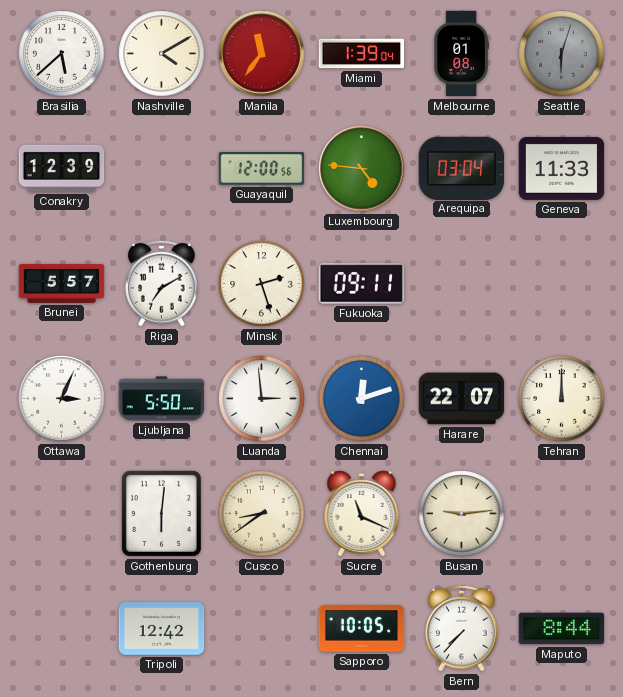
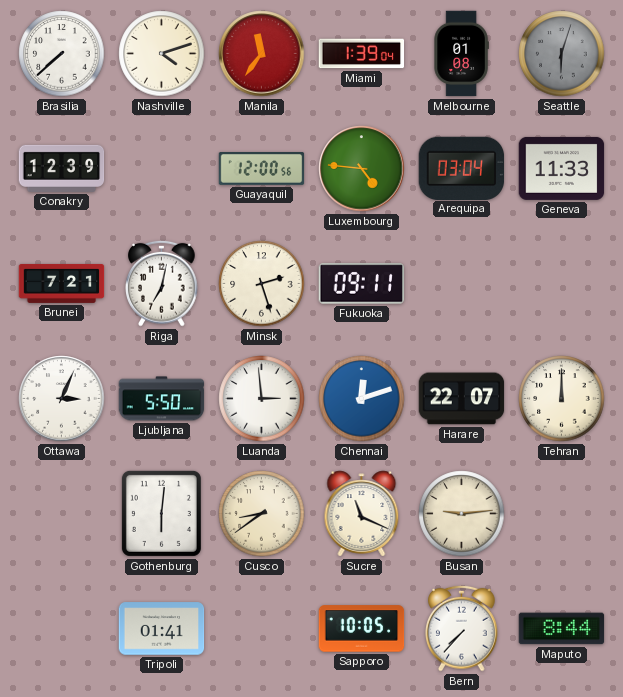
Brasilia: 5:38 -> 7:38
Nashville: 4:10 -> 4:12
Brunei: 5:57 -> 7:21
Riga: 7:10 -> 7:02
Tripoli: 12:42 -> 01:41
